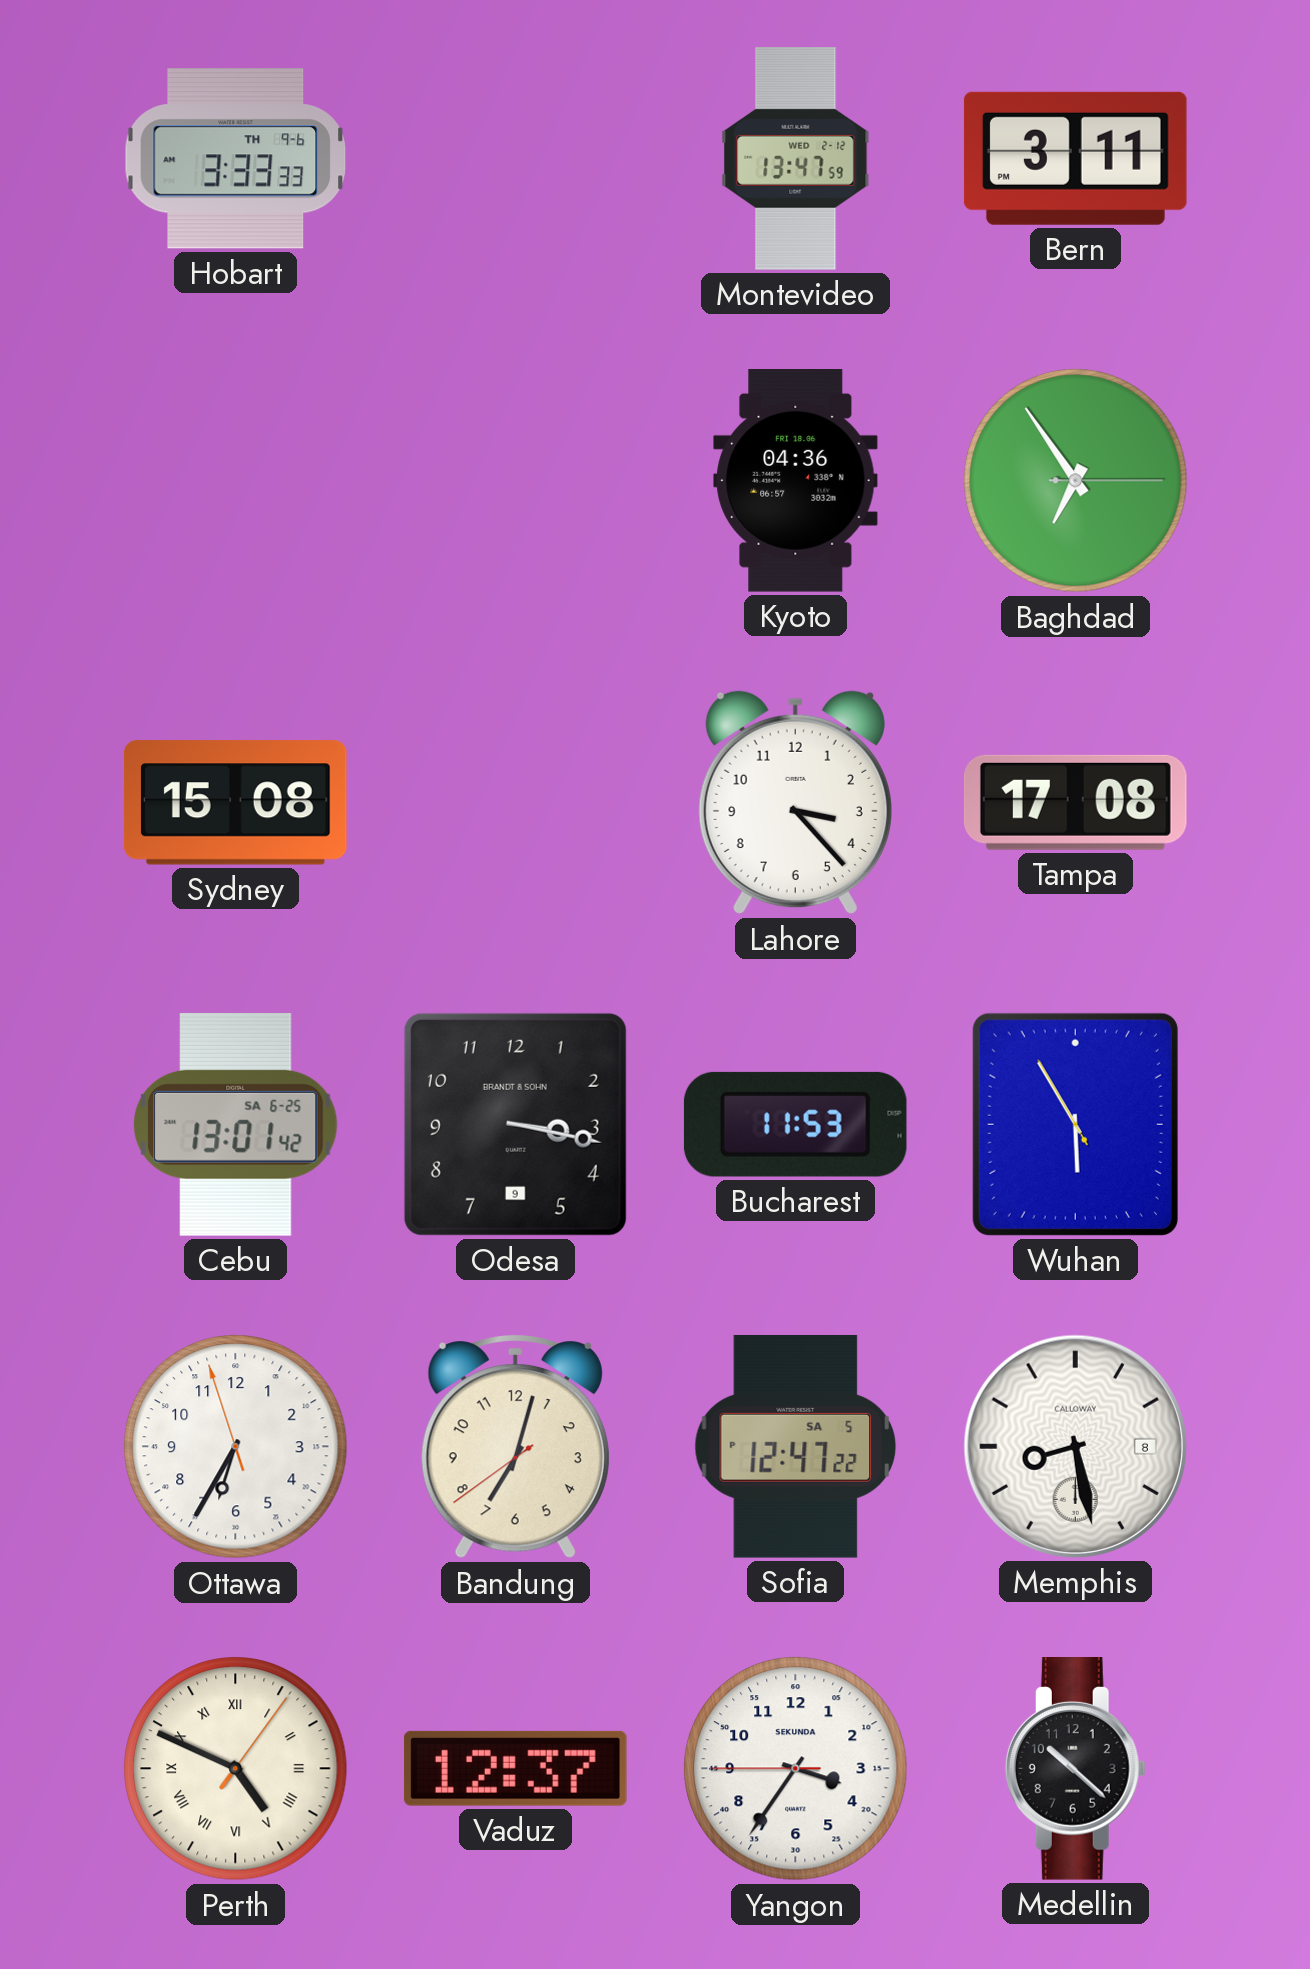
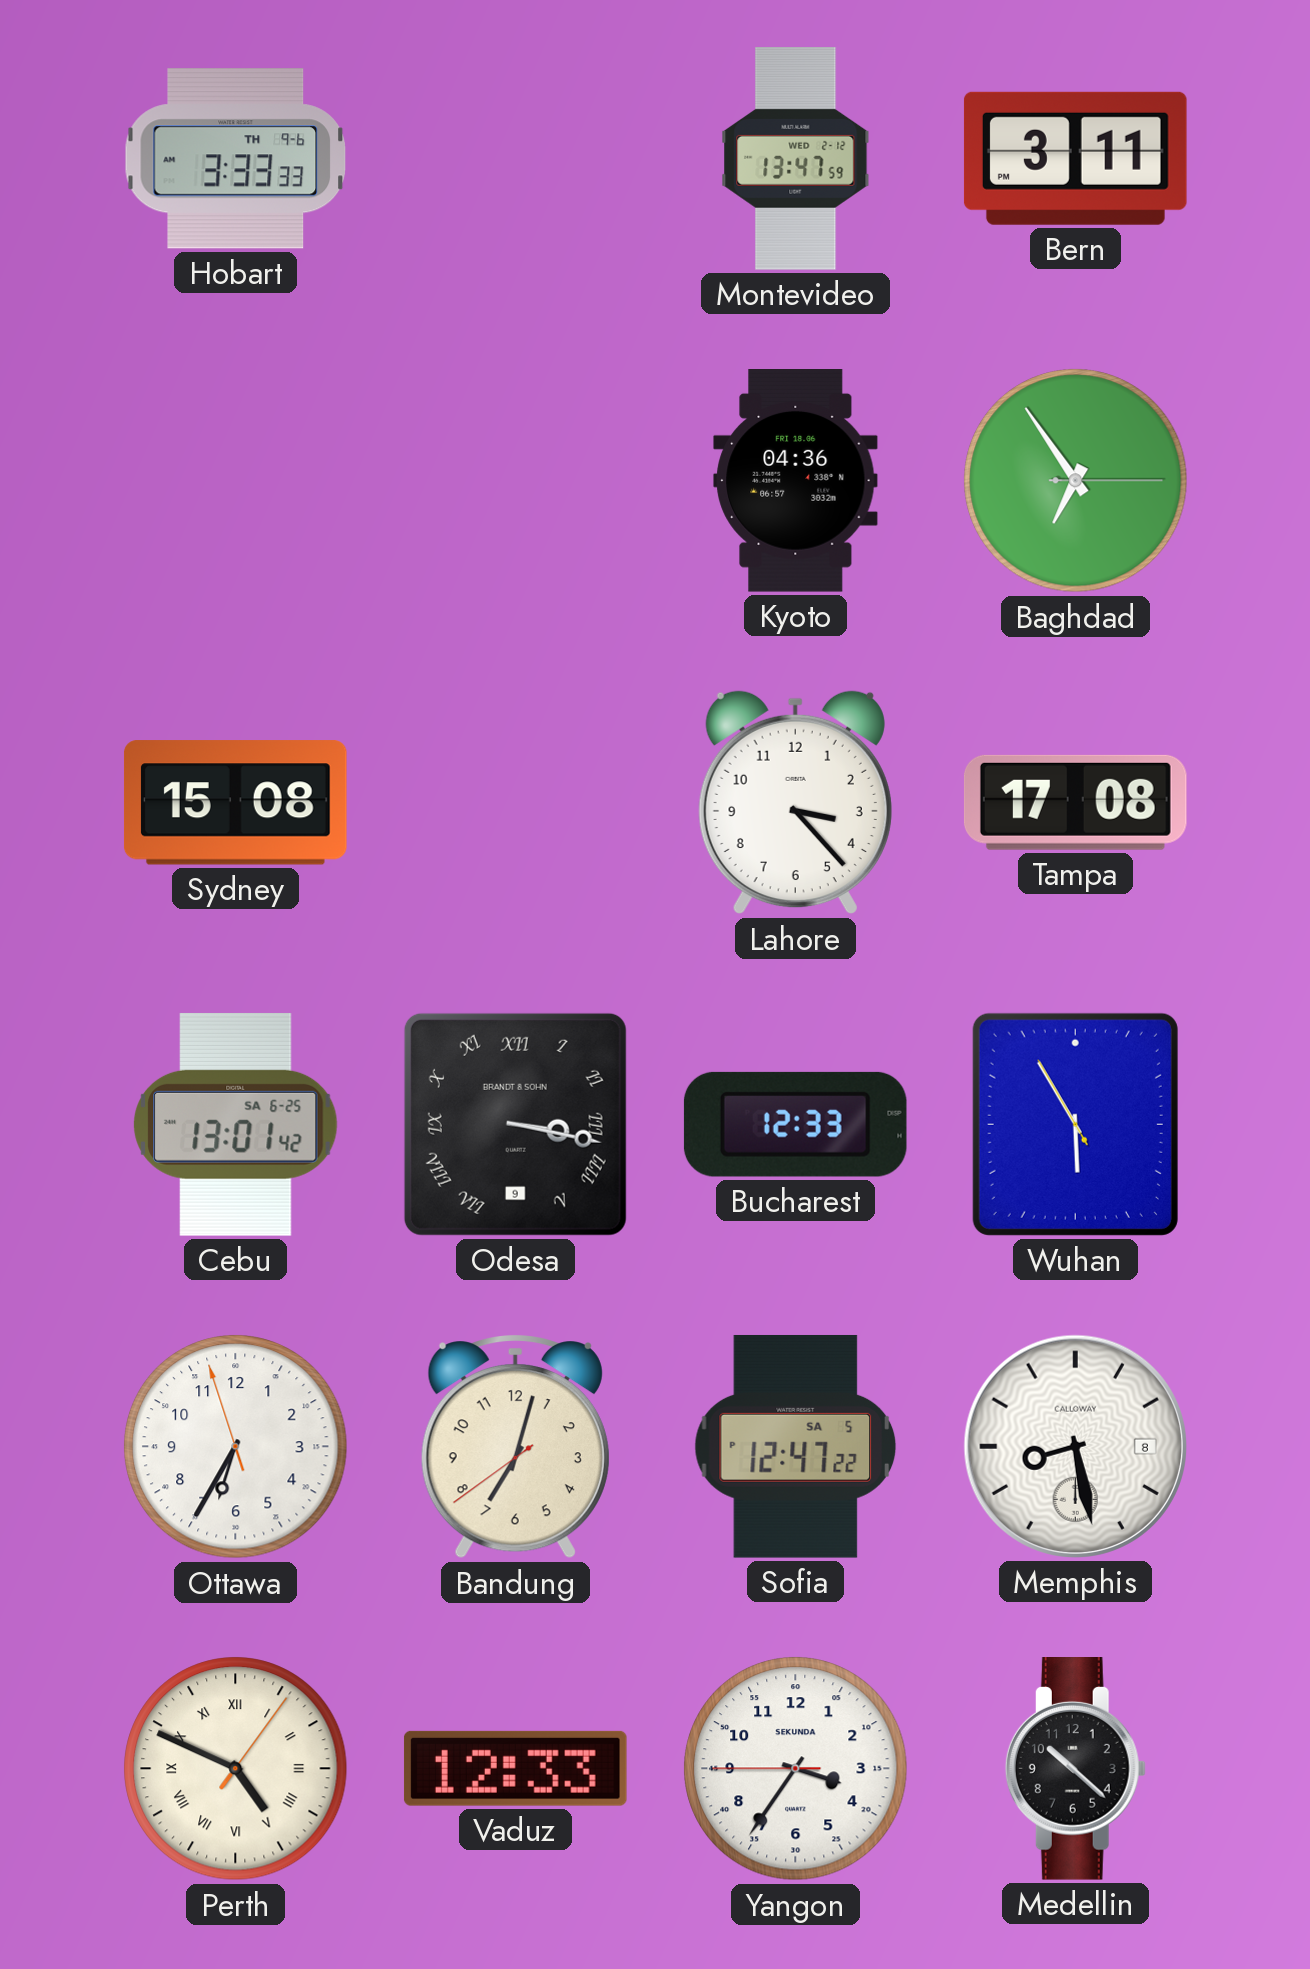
Odesa numerals: Arabic -> Roman
Bucharest: 11:53 -> 12:33
Vaduz: 12:37 -> 12:33
